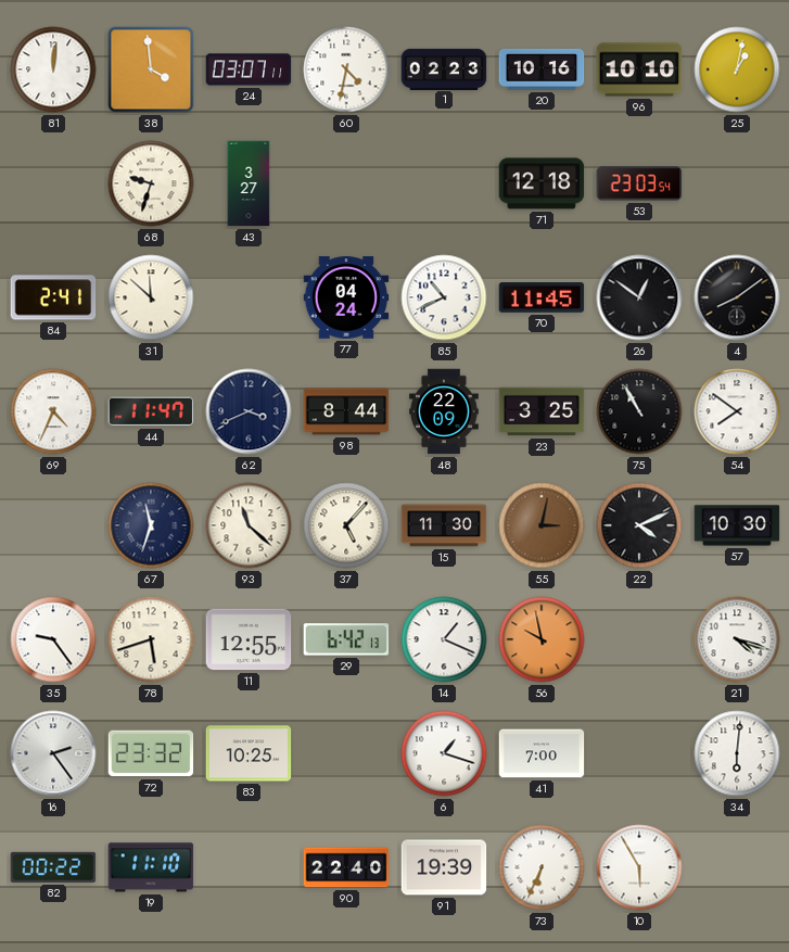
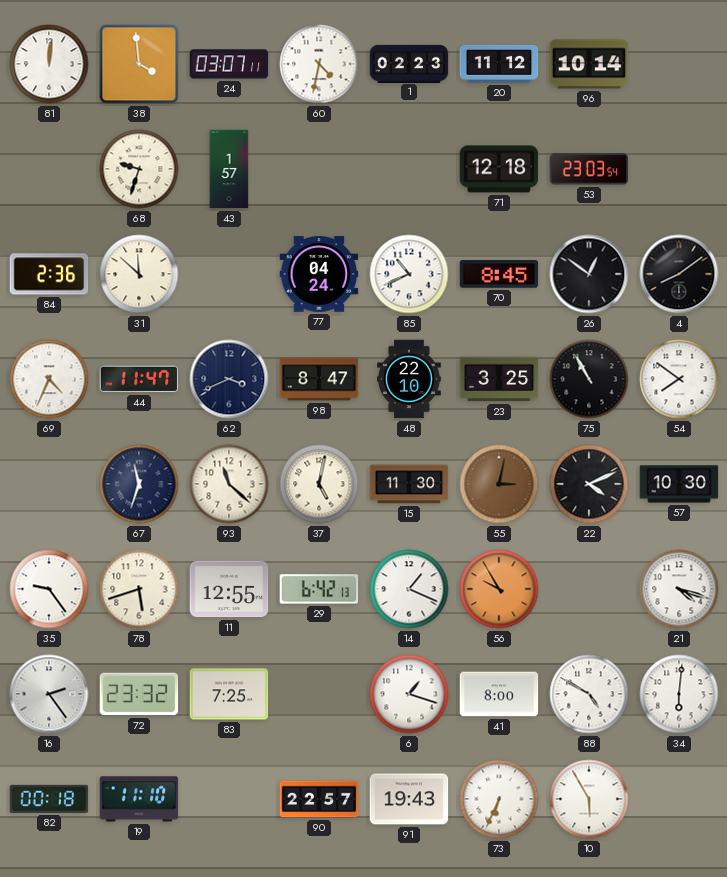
20: 10:16 -> 11:12
96: 10:10 -> 10:14
25: 1:02 -> none
43: 3:27 -> 1:57
84: 2:41 -> 2:36
70: 11:45 -> 8:45
98: 8:44 -> 8:47
48: 22:09 -> 22:10
37: 5:07 -> 5:02
56: 9:58 -> 9:55
83: 10:25 -> 7:25
41: 7:00 -> 8:00
88: none -> 4:50
82: 00:22 -> 00:18
90: 22:40 -> 22:57
91: 19:39 -> 19:43
